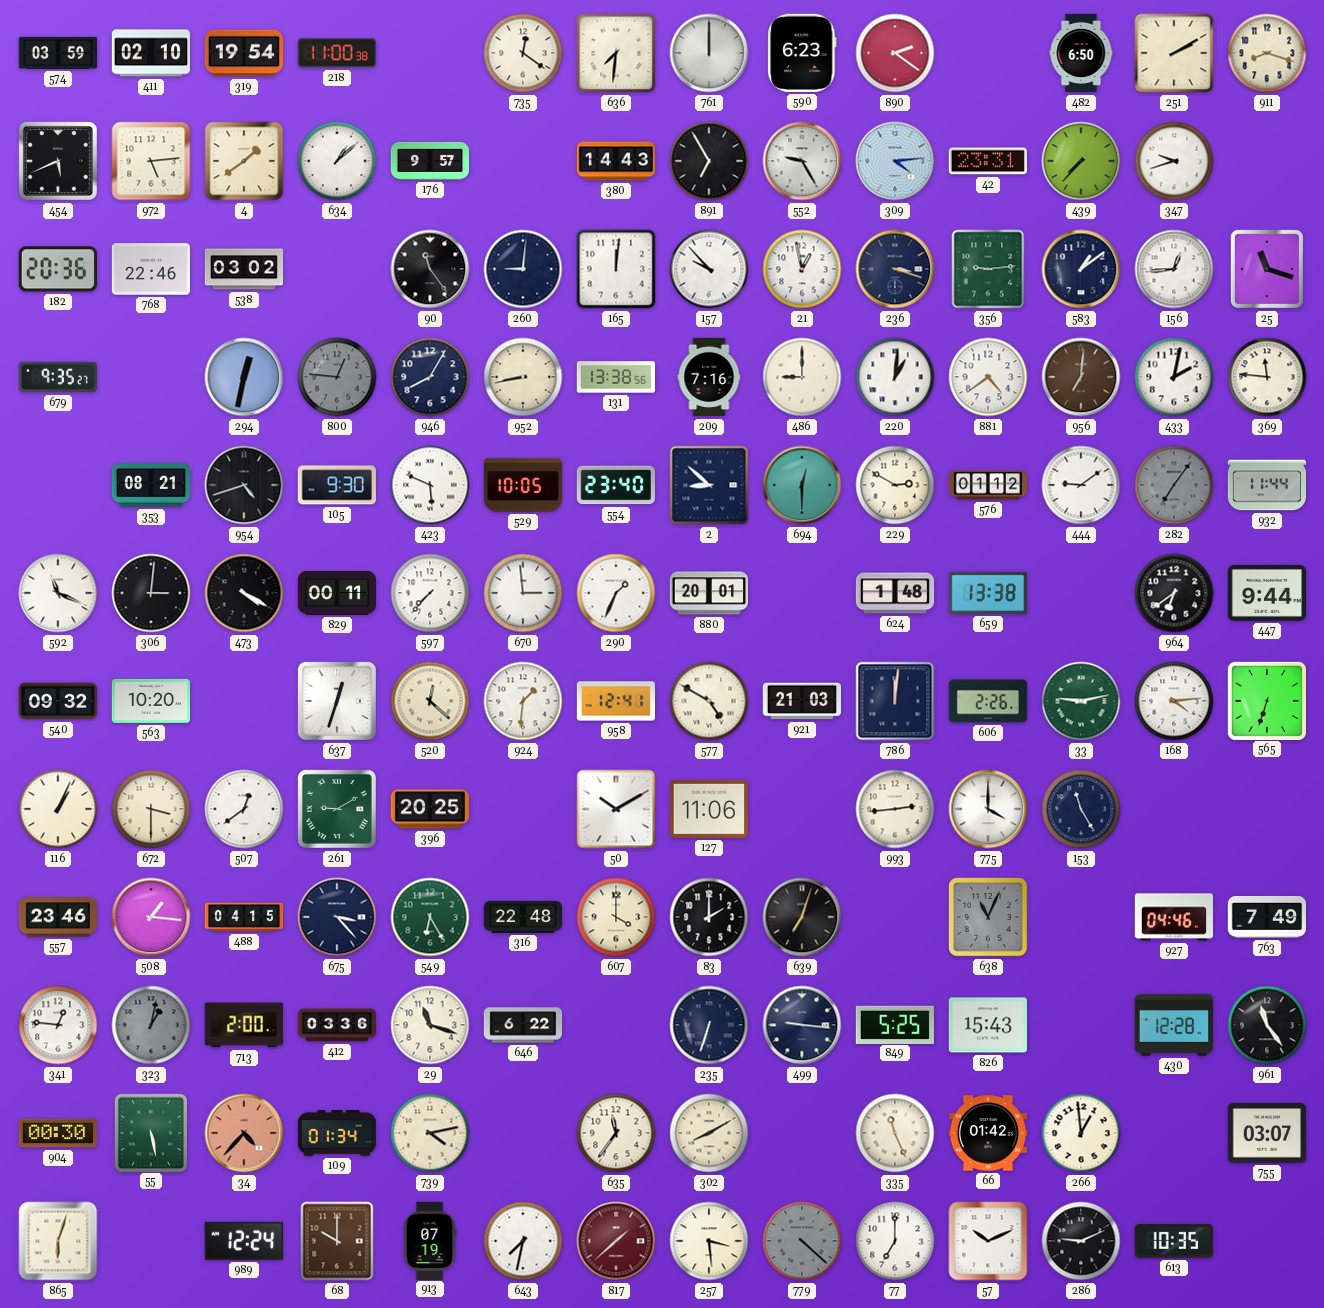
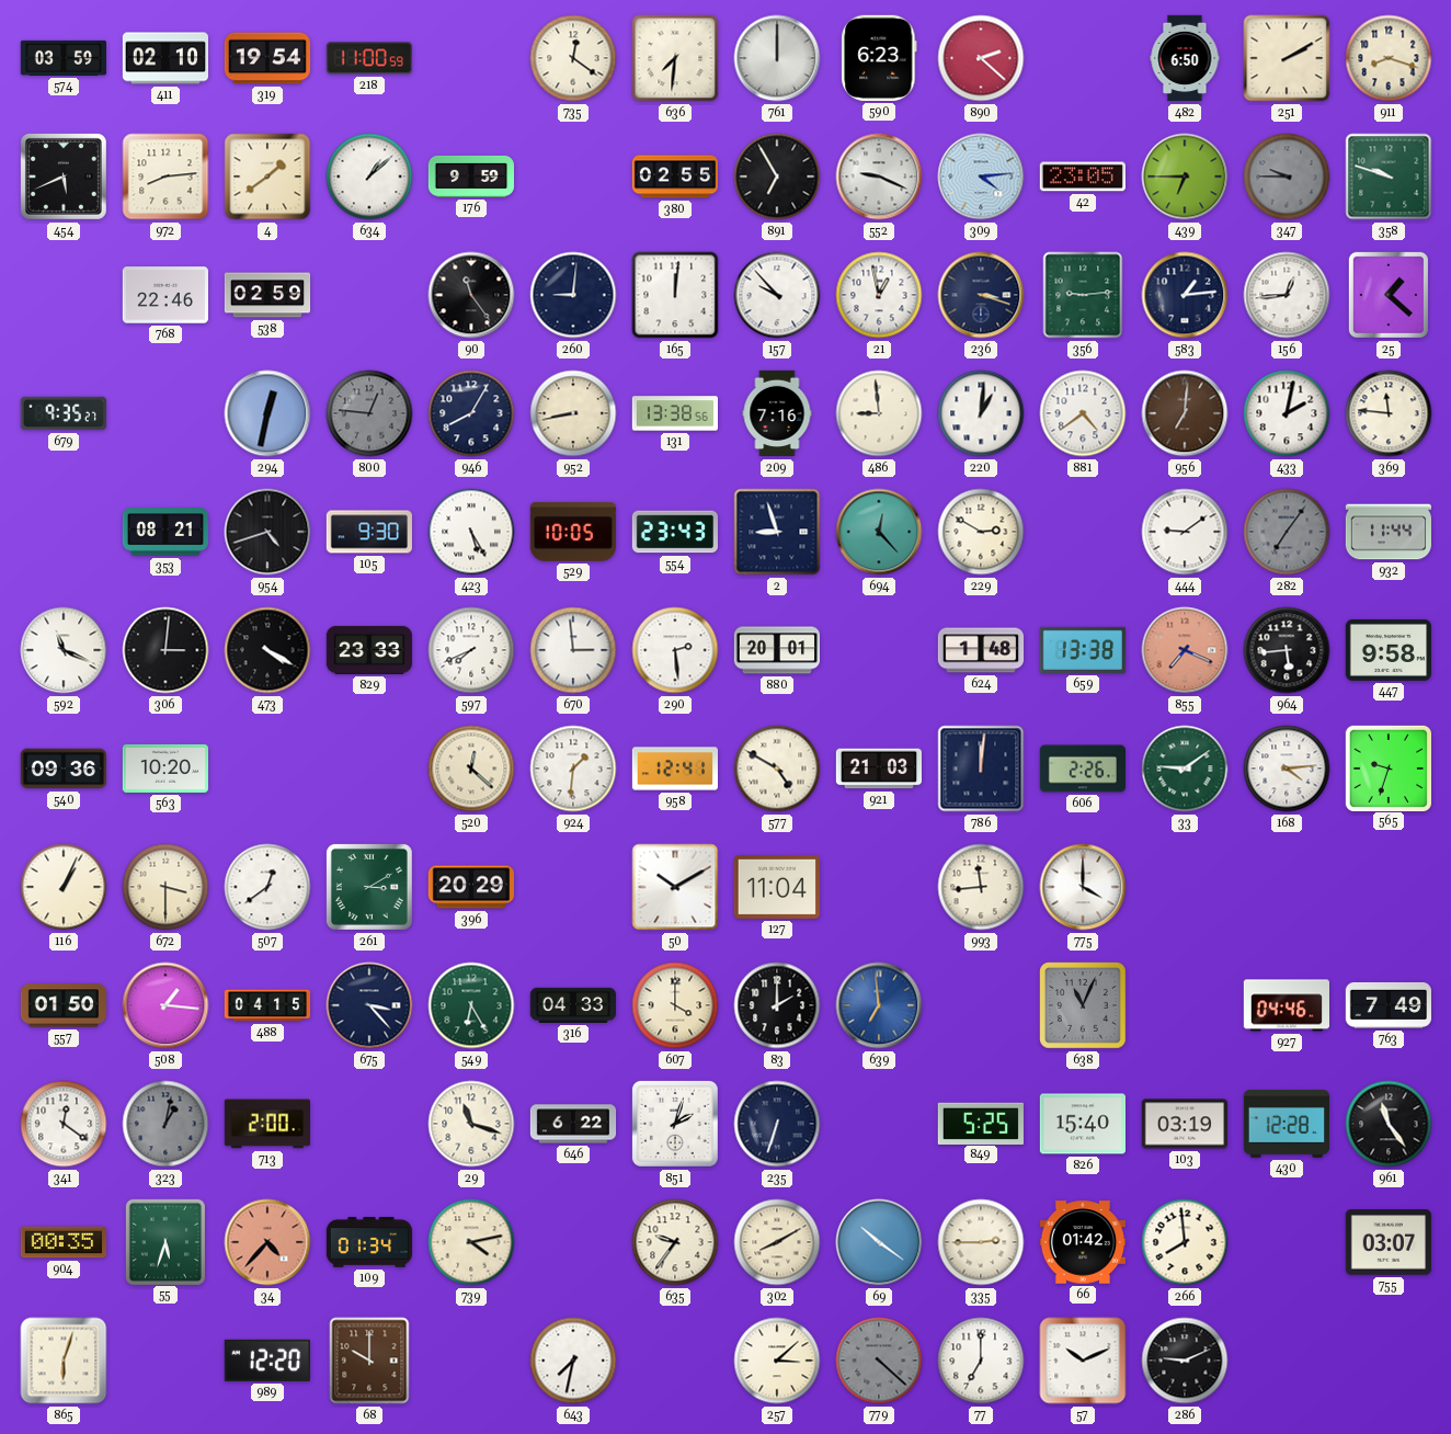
218: 11:00:38 -> 11:00:59
890: 2:21 -> 2:22
972: 5:14 -> 8:14
176: 9:57 -> 9:59
380: 14:43 -> 02:55
552: 9:25 -> 9:19
42: 23:31 -> 23:05
439: 7:37 -> 6:45
347: 9:42 -> 9:45
347 dial: white -> grey
358: none -> 9:48
182: 20:36 -> none
538: 03:02 -> 02:59
583: 1:09 -> 1:14
25: 11:18 -> 1:22
486: 9:00 -> 8:59
423: 5:49 -> 5:25
554: 23:40 -> 23:43
2: 8:52 -> 8:57
694: 12:30 -> 12:23
576: 01:12 -> none
829: 00:11 -> 23:33
597: 7:37 -> 7:41
290: 1:34 -> 2:29
855: none -> 7:19
964: 6:39 -> 5:44
447: 9:44 -> 9:58
540: 09:32 -> 09:36
637: 12:33 -> none
33: 9:13 -> 9:09
565: 6:33 -> 9:33
261: 9:10 -> 3:10
396: 20:25 -> 20:29
127: 11:06 -> 11:04
993: 2:44 -> 11:44
153: 11:25 -> none
557: 23:46 -> 01:50
316: 22:48 -> 04:33
639: 7:03 -> 6:59
639 dial: black -> blue
341: 12:46 -> 12:21
412: 03:36 -> none
851: none -> 2:03
499: 9:16 -> none
826: 15:43 -> 15:40
103: none -> 03:19
904: 00:30 -> 00:35
55: 5:28 -> 5:33
635: 11:36 -> 9:36
69: none -> 10:21
335: 11:26 -> 2:45
266: 12:59 -> 7:59
989: 12:24 -> 12:20
913: 07:19 -> none
817: 1:38 -> none
257: 3:29 -> 3:08
613: 10:35 -> none
